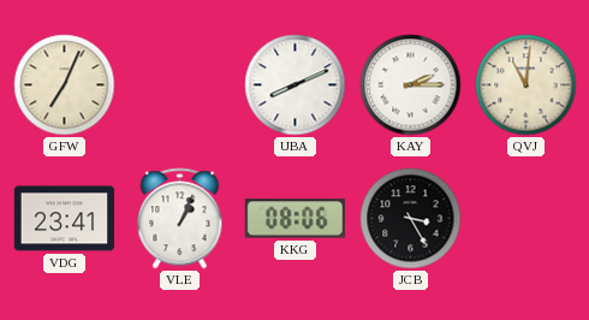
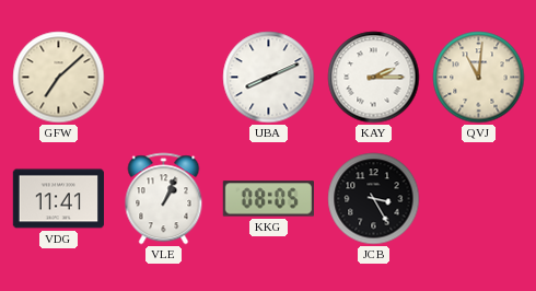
GFW: 7:04 -> 7:08
VDG: 23:41 -> 11:41
KKG: 08:06 -> 08:05
